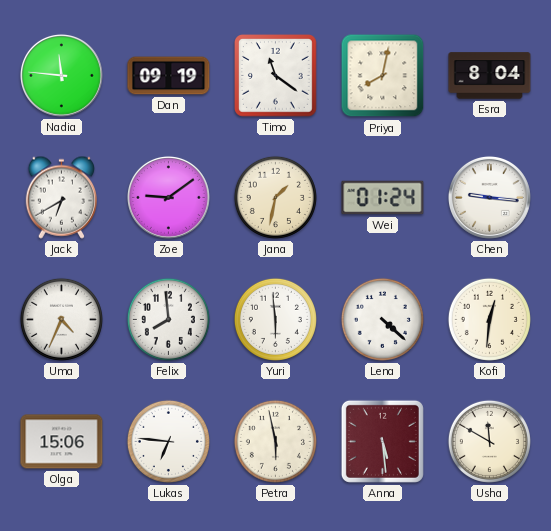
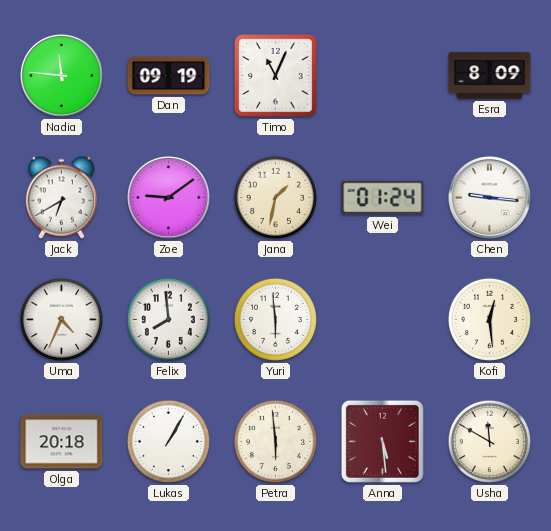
Timo: 11:21 -> 11:04
Priya: 8:02 -> none
Esra: 8:04 -> 8:09
Lena: 4:22 -> none
Kofi: 12:31 -> 12:29
Olga: 15:06 -> 20:18
Lukas: 6:46 -> 1:05
Petra: 5:58 -> 5:59
